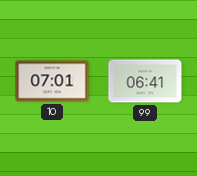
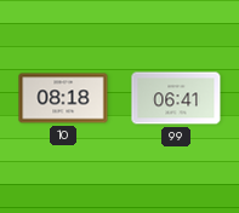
10: 07:01 -> 08:18
